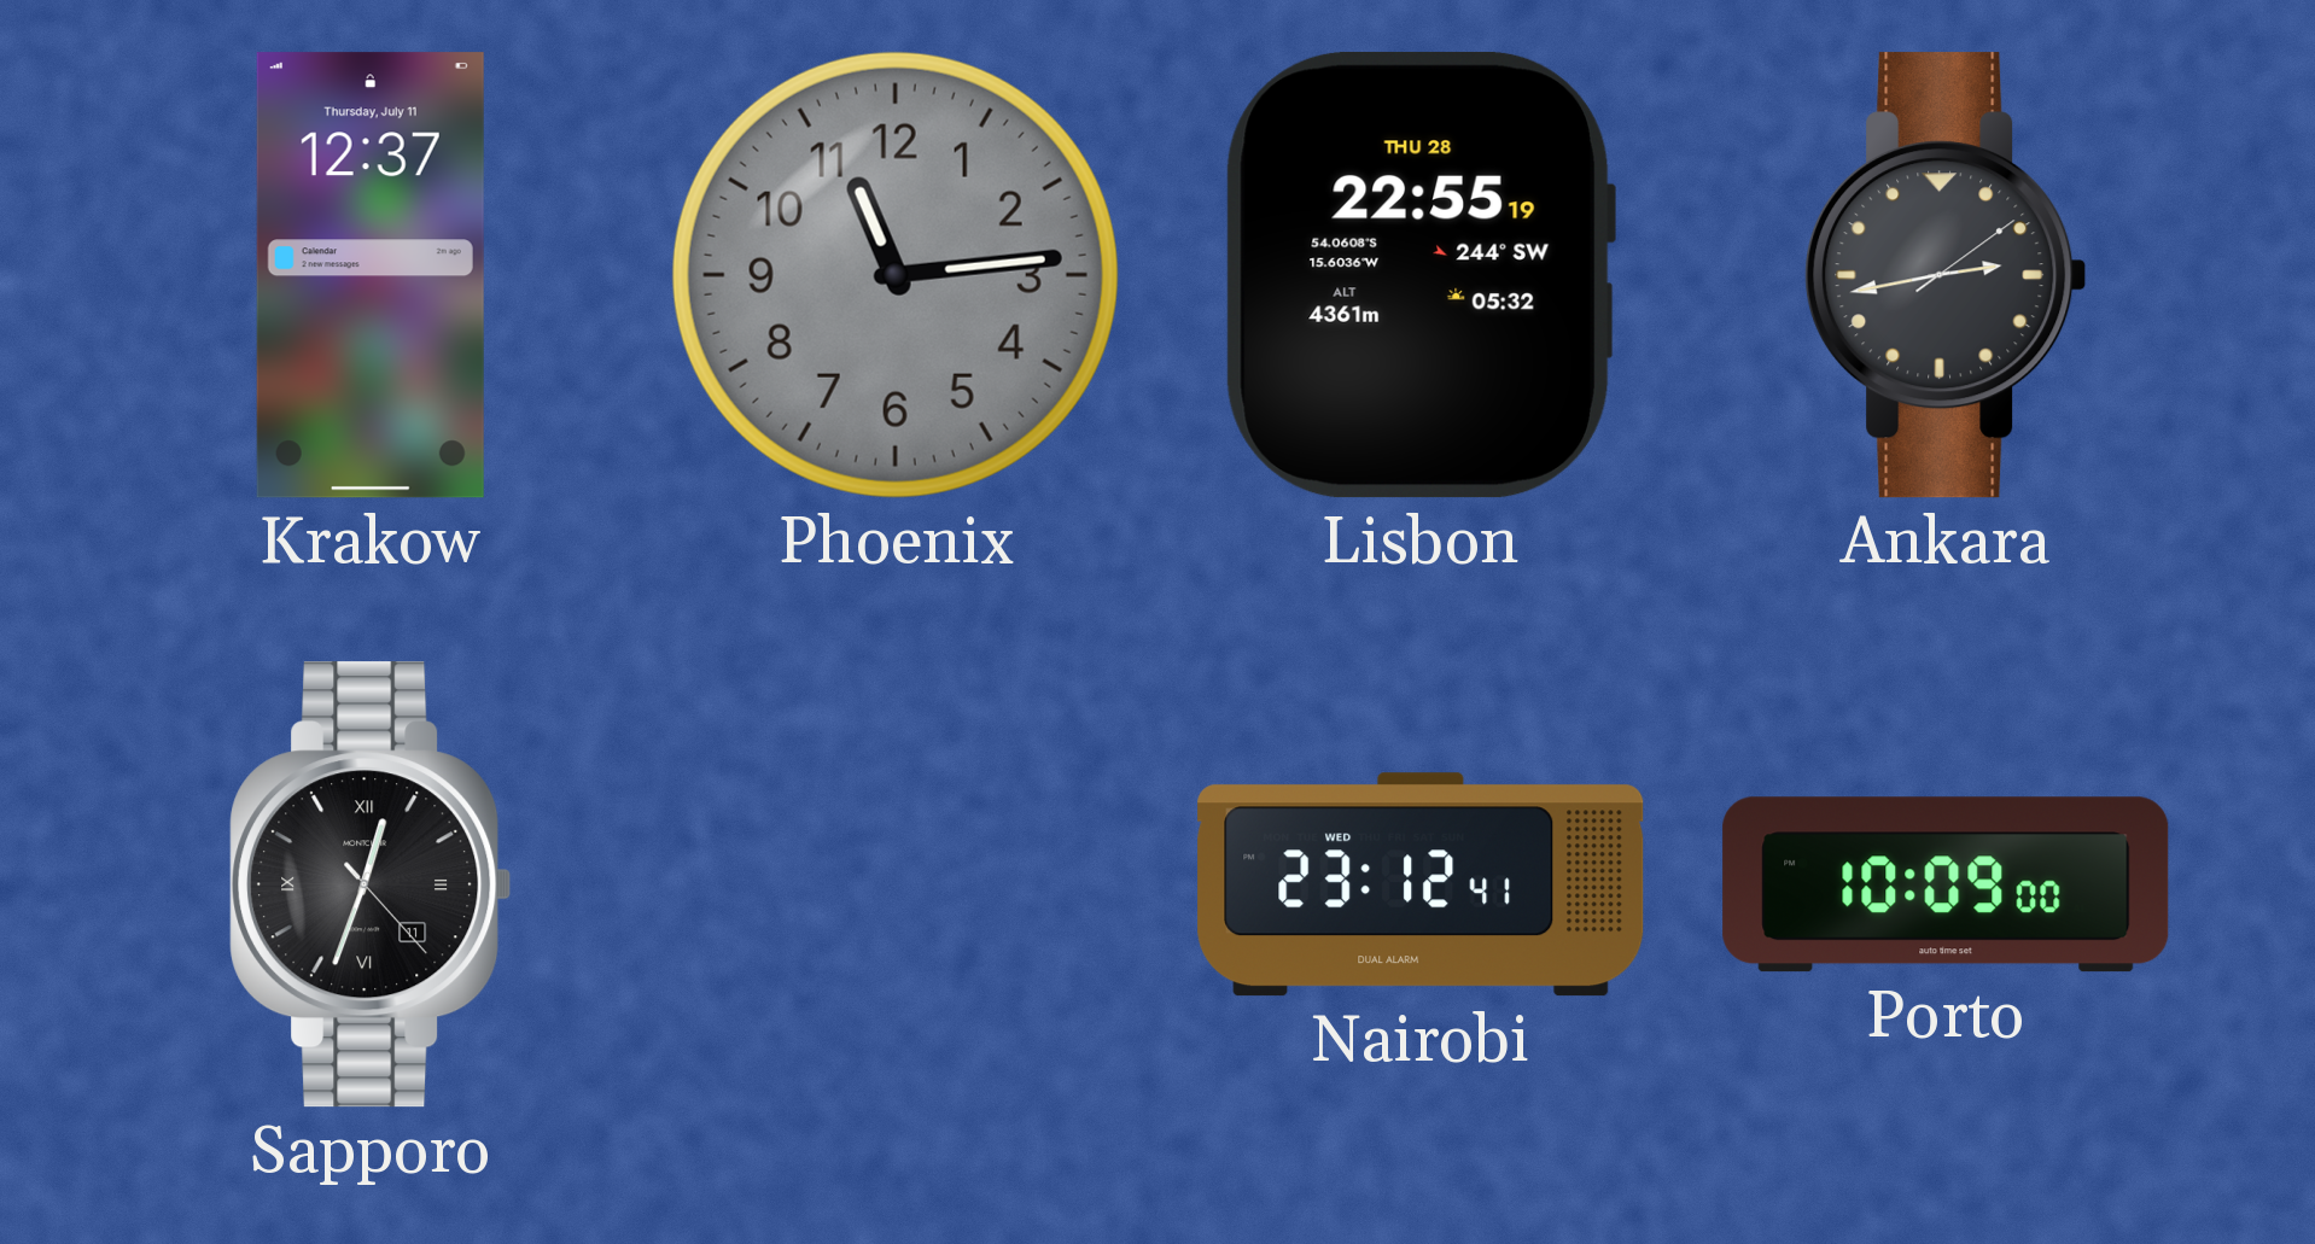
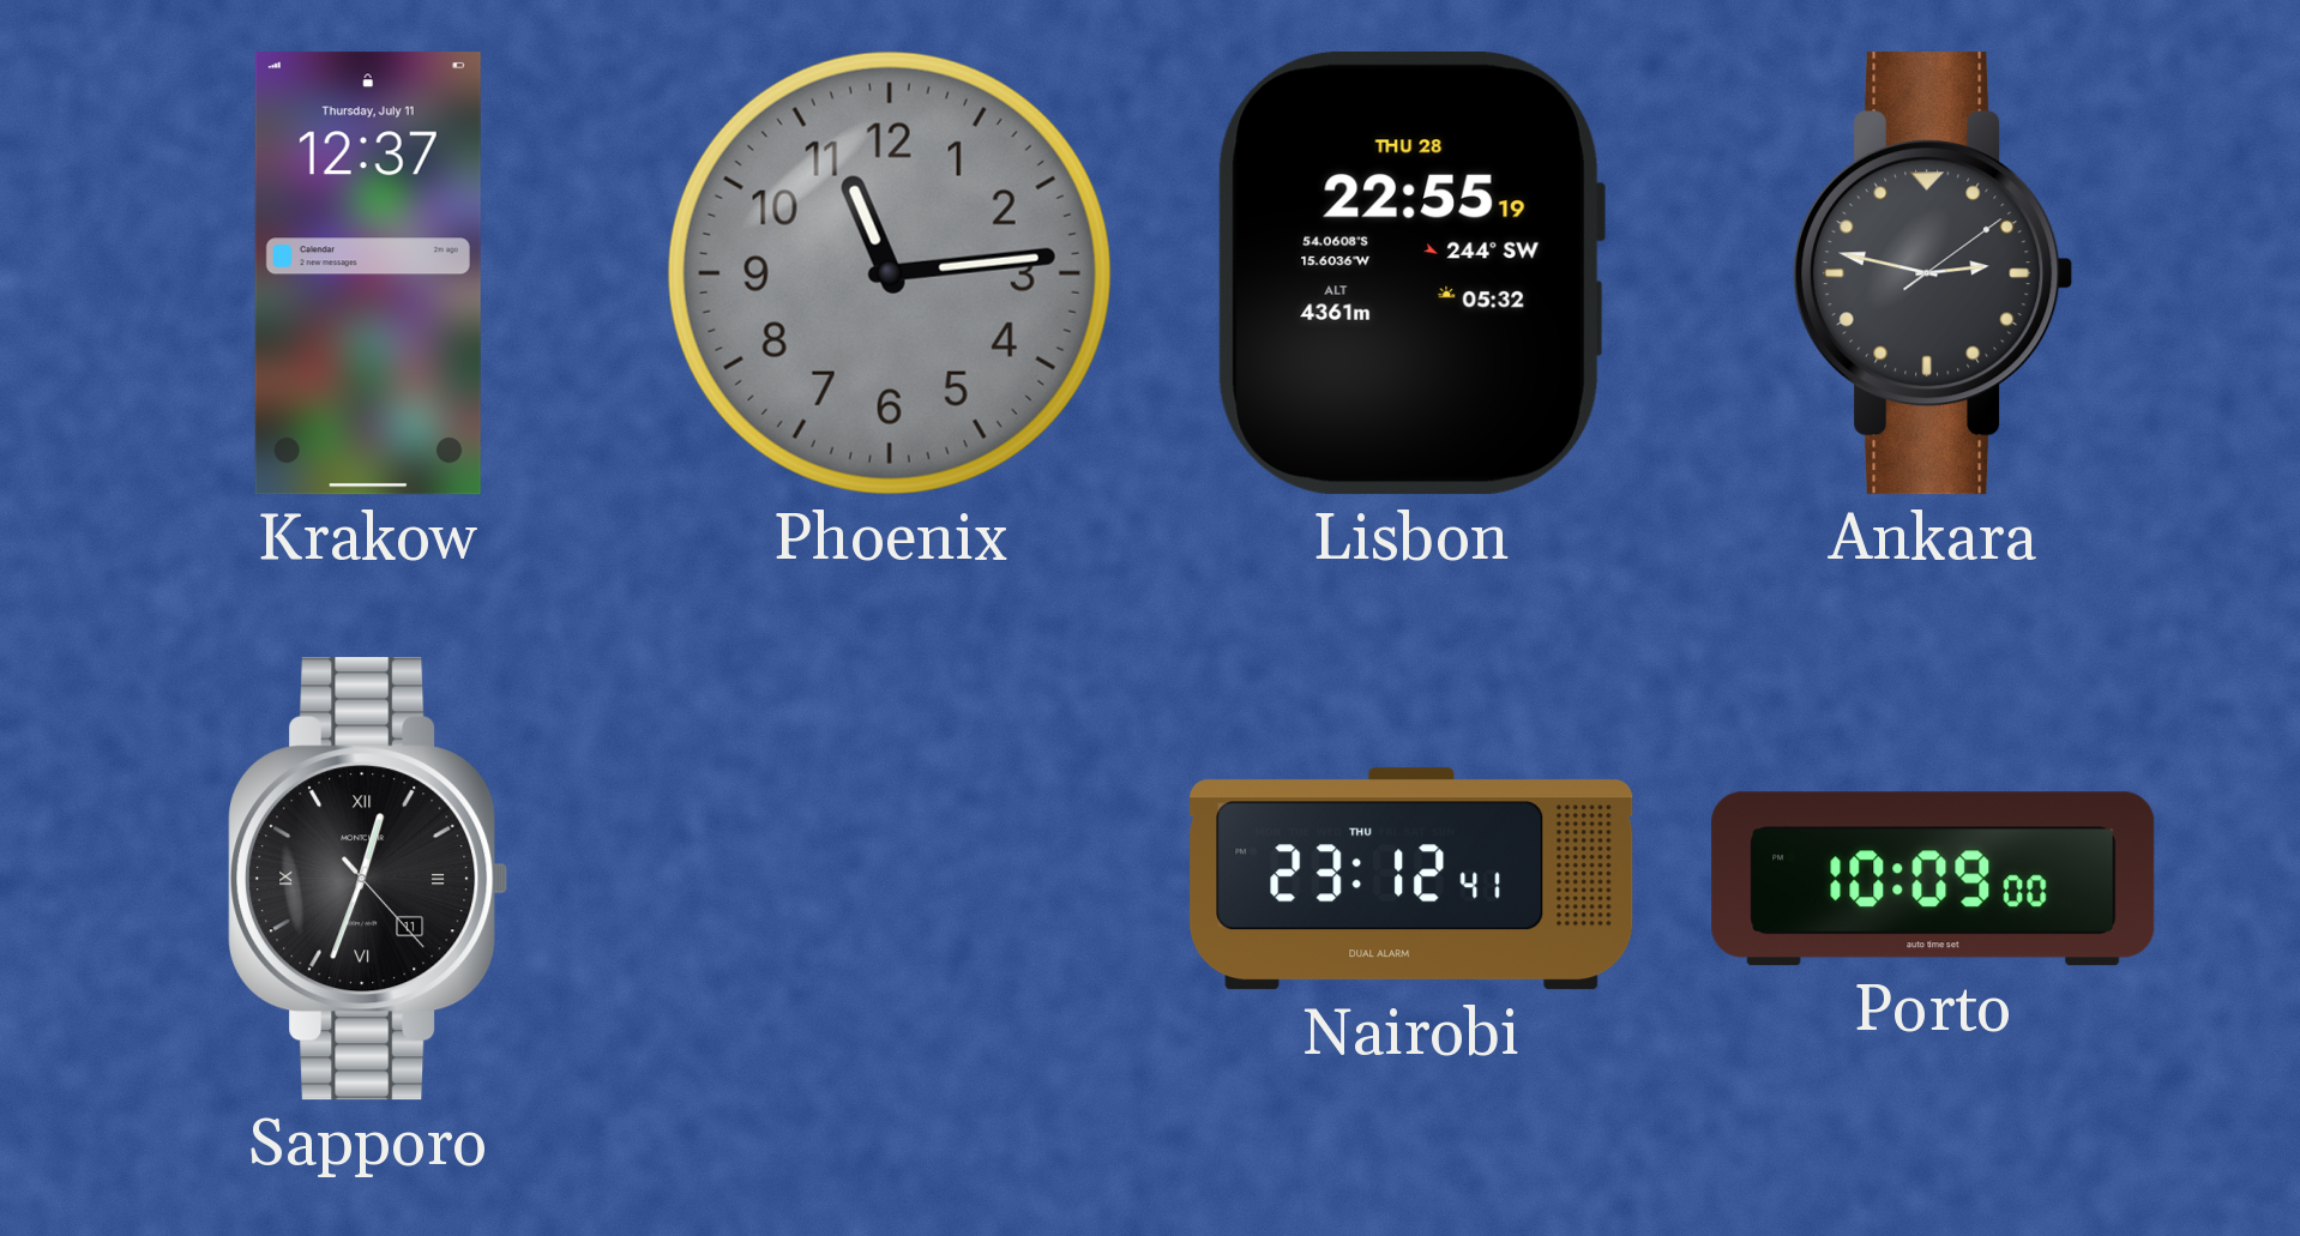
Ankara: 2:43 -> 2:47
Nairobi date: WED -> THU
